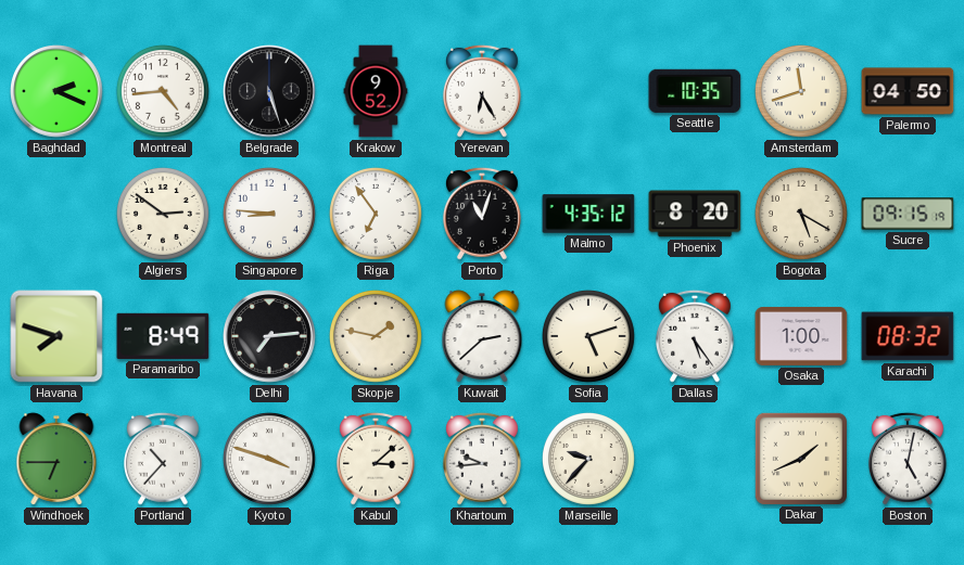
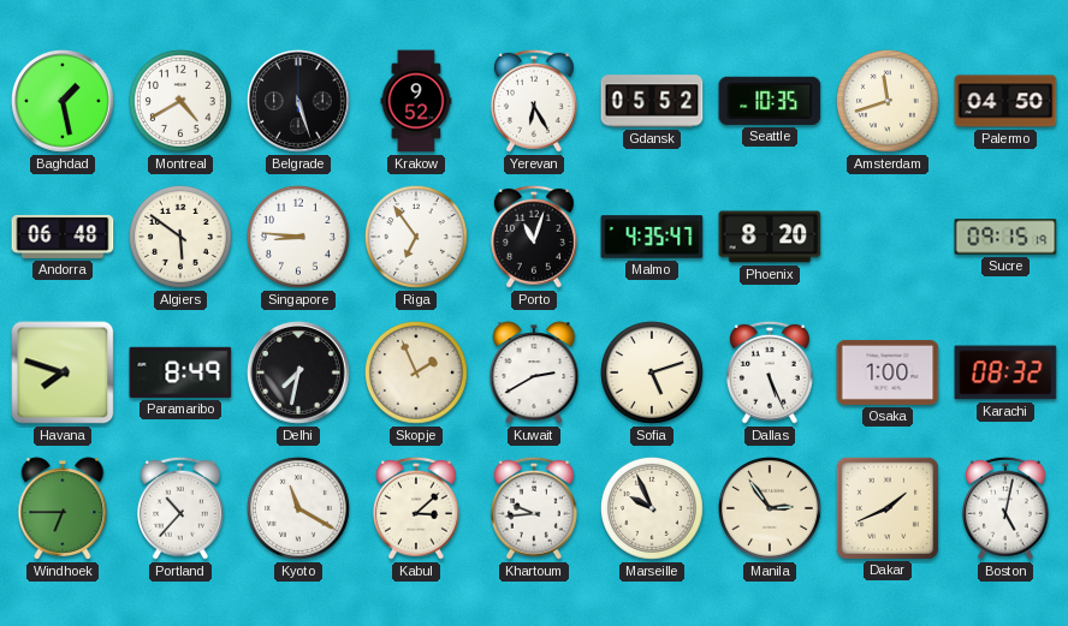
Baghdad: 2:19 -> 1:28
Montreal: 4:44 -> 4:40
Gdansk: none -> 05:52
Andorra: none -> 06:48
Algiers: 2:51 -> 5:51
Malmo: 4:35:12 -> 4:35:47
Bogota: 5:20 -> none
Delhi: 7:14 -> 7:32
Skopje: 1:47 -> 1:56
Kuwait: 2:38 -> 2:40
Dallas: 5:24 -> 5:26
Kyoto: 3:48 -> 11:20
Marseille: 9:37 -> 9:56
Manila: none -> 2:54
